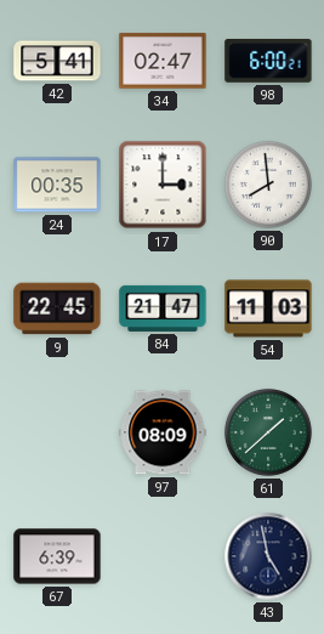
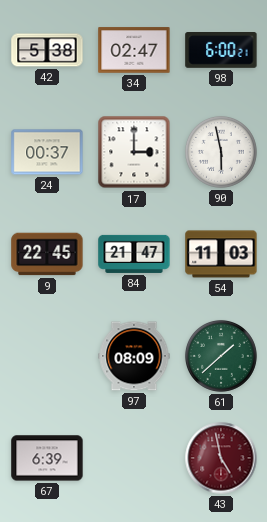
42: 5:41 -> 5:38
24: 00:35 -> 00:37
90: 7:59 -> 5:58
43 dial: navy -> burgundy
